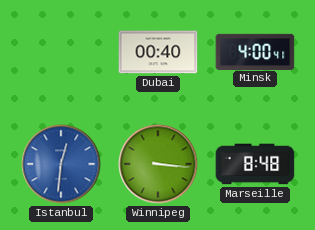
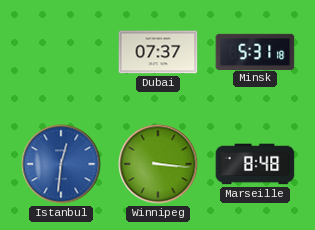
Dubai: 00:40 -> 07:37
Minsk: 4:00 -> 5:31
